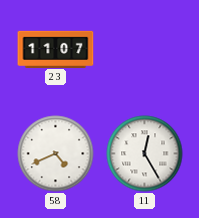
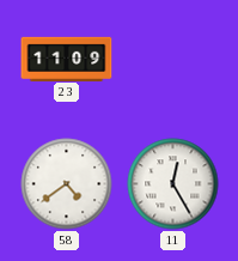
23: 11:07 -> 11:09
58: 4:41 -> 4:39
